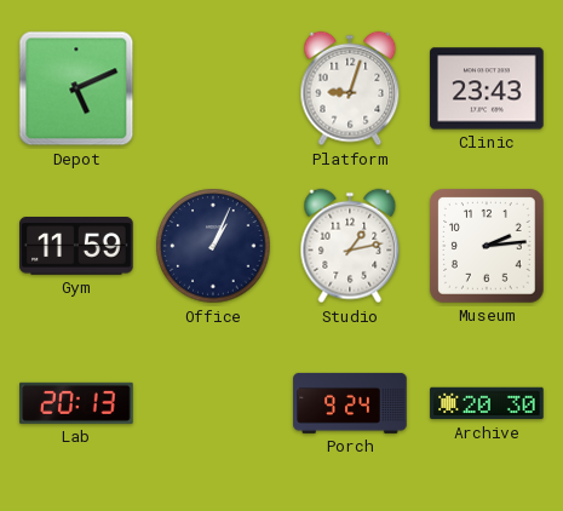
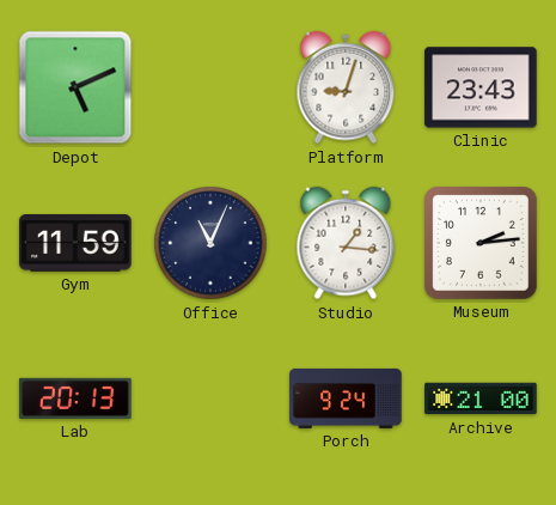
Office: 1:04 -> 11:04
Studio: 1:13 -> 1:16
Archive: 20:30 -> 21:00
